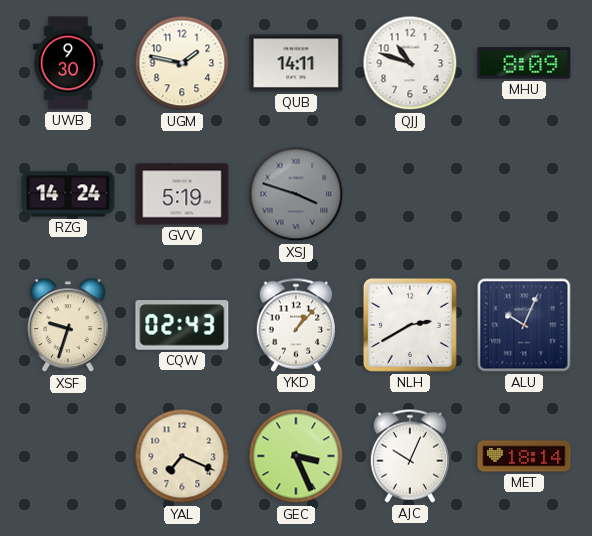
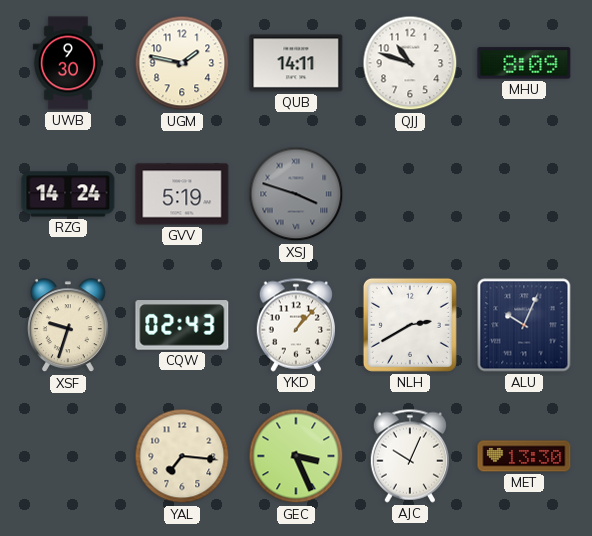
YAL: 7:19 -> 7:16
MET: 18:14 -> 13:30
